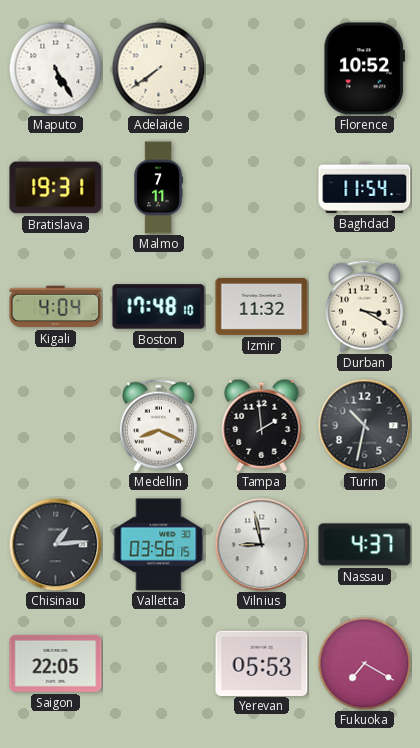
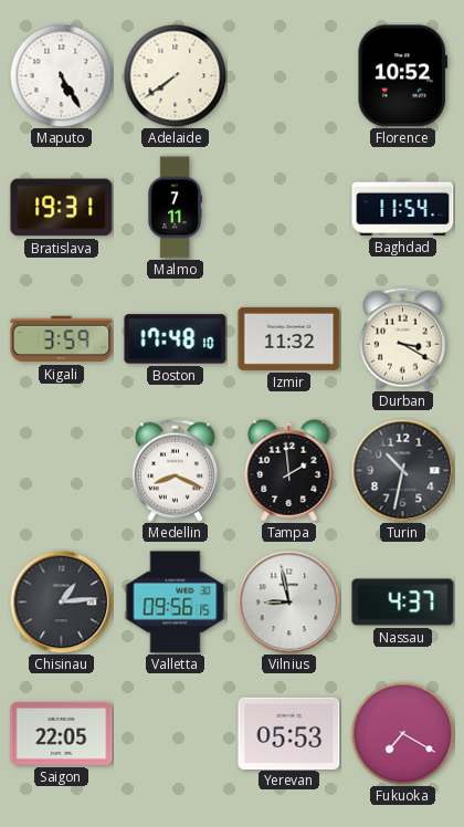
Kigali: 4:04 -> 3:59
Valletta: 03:56 -> 09:56
